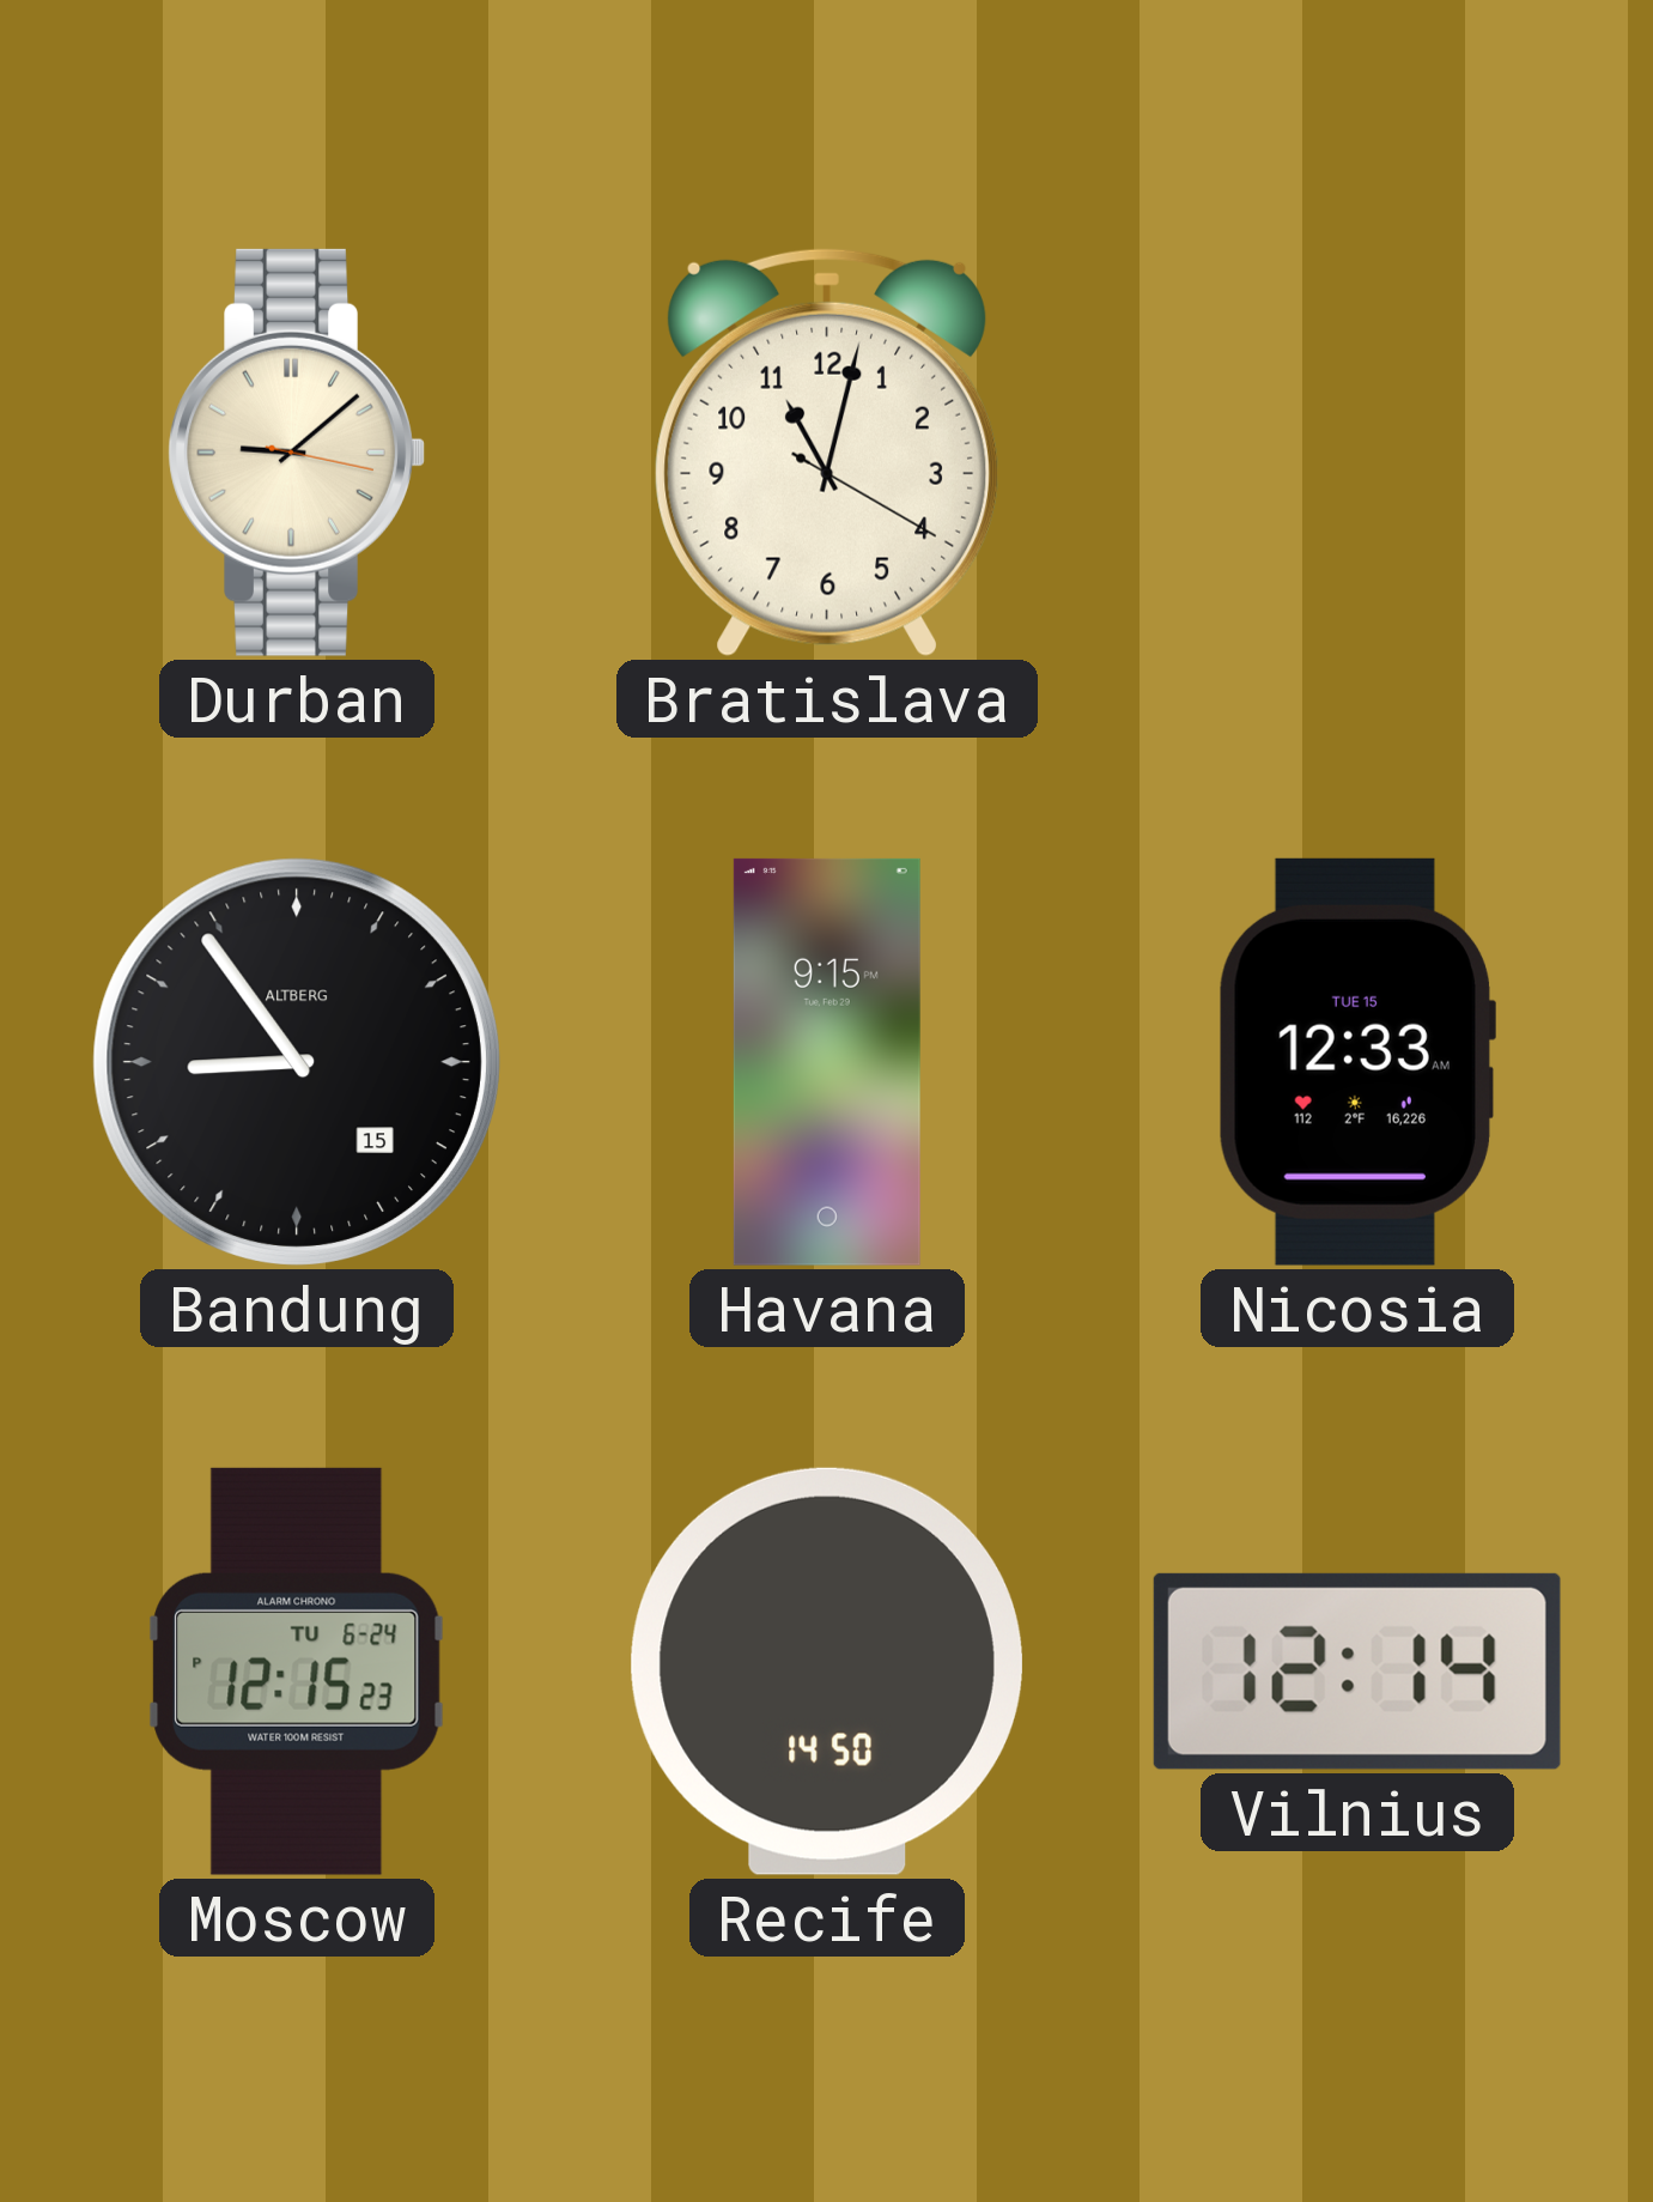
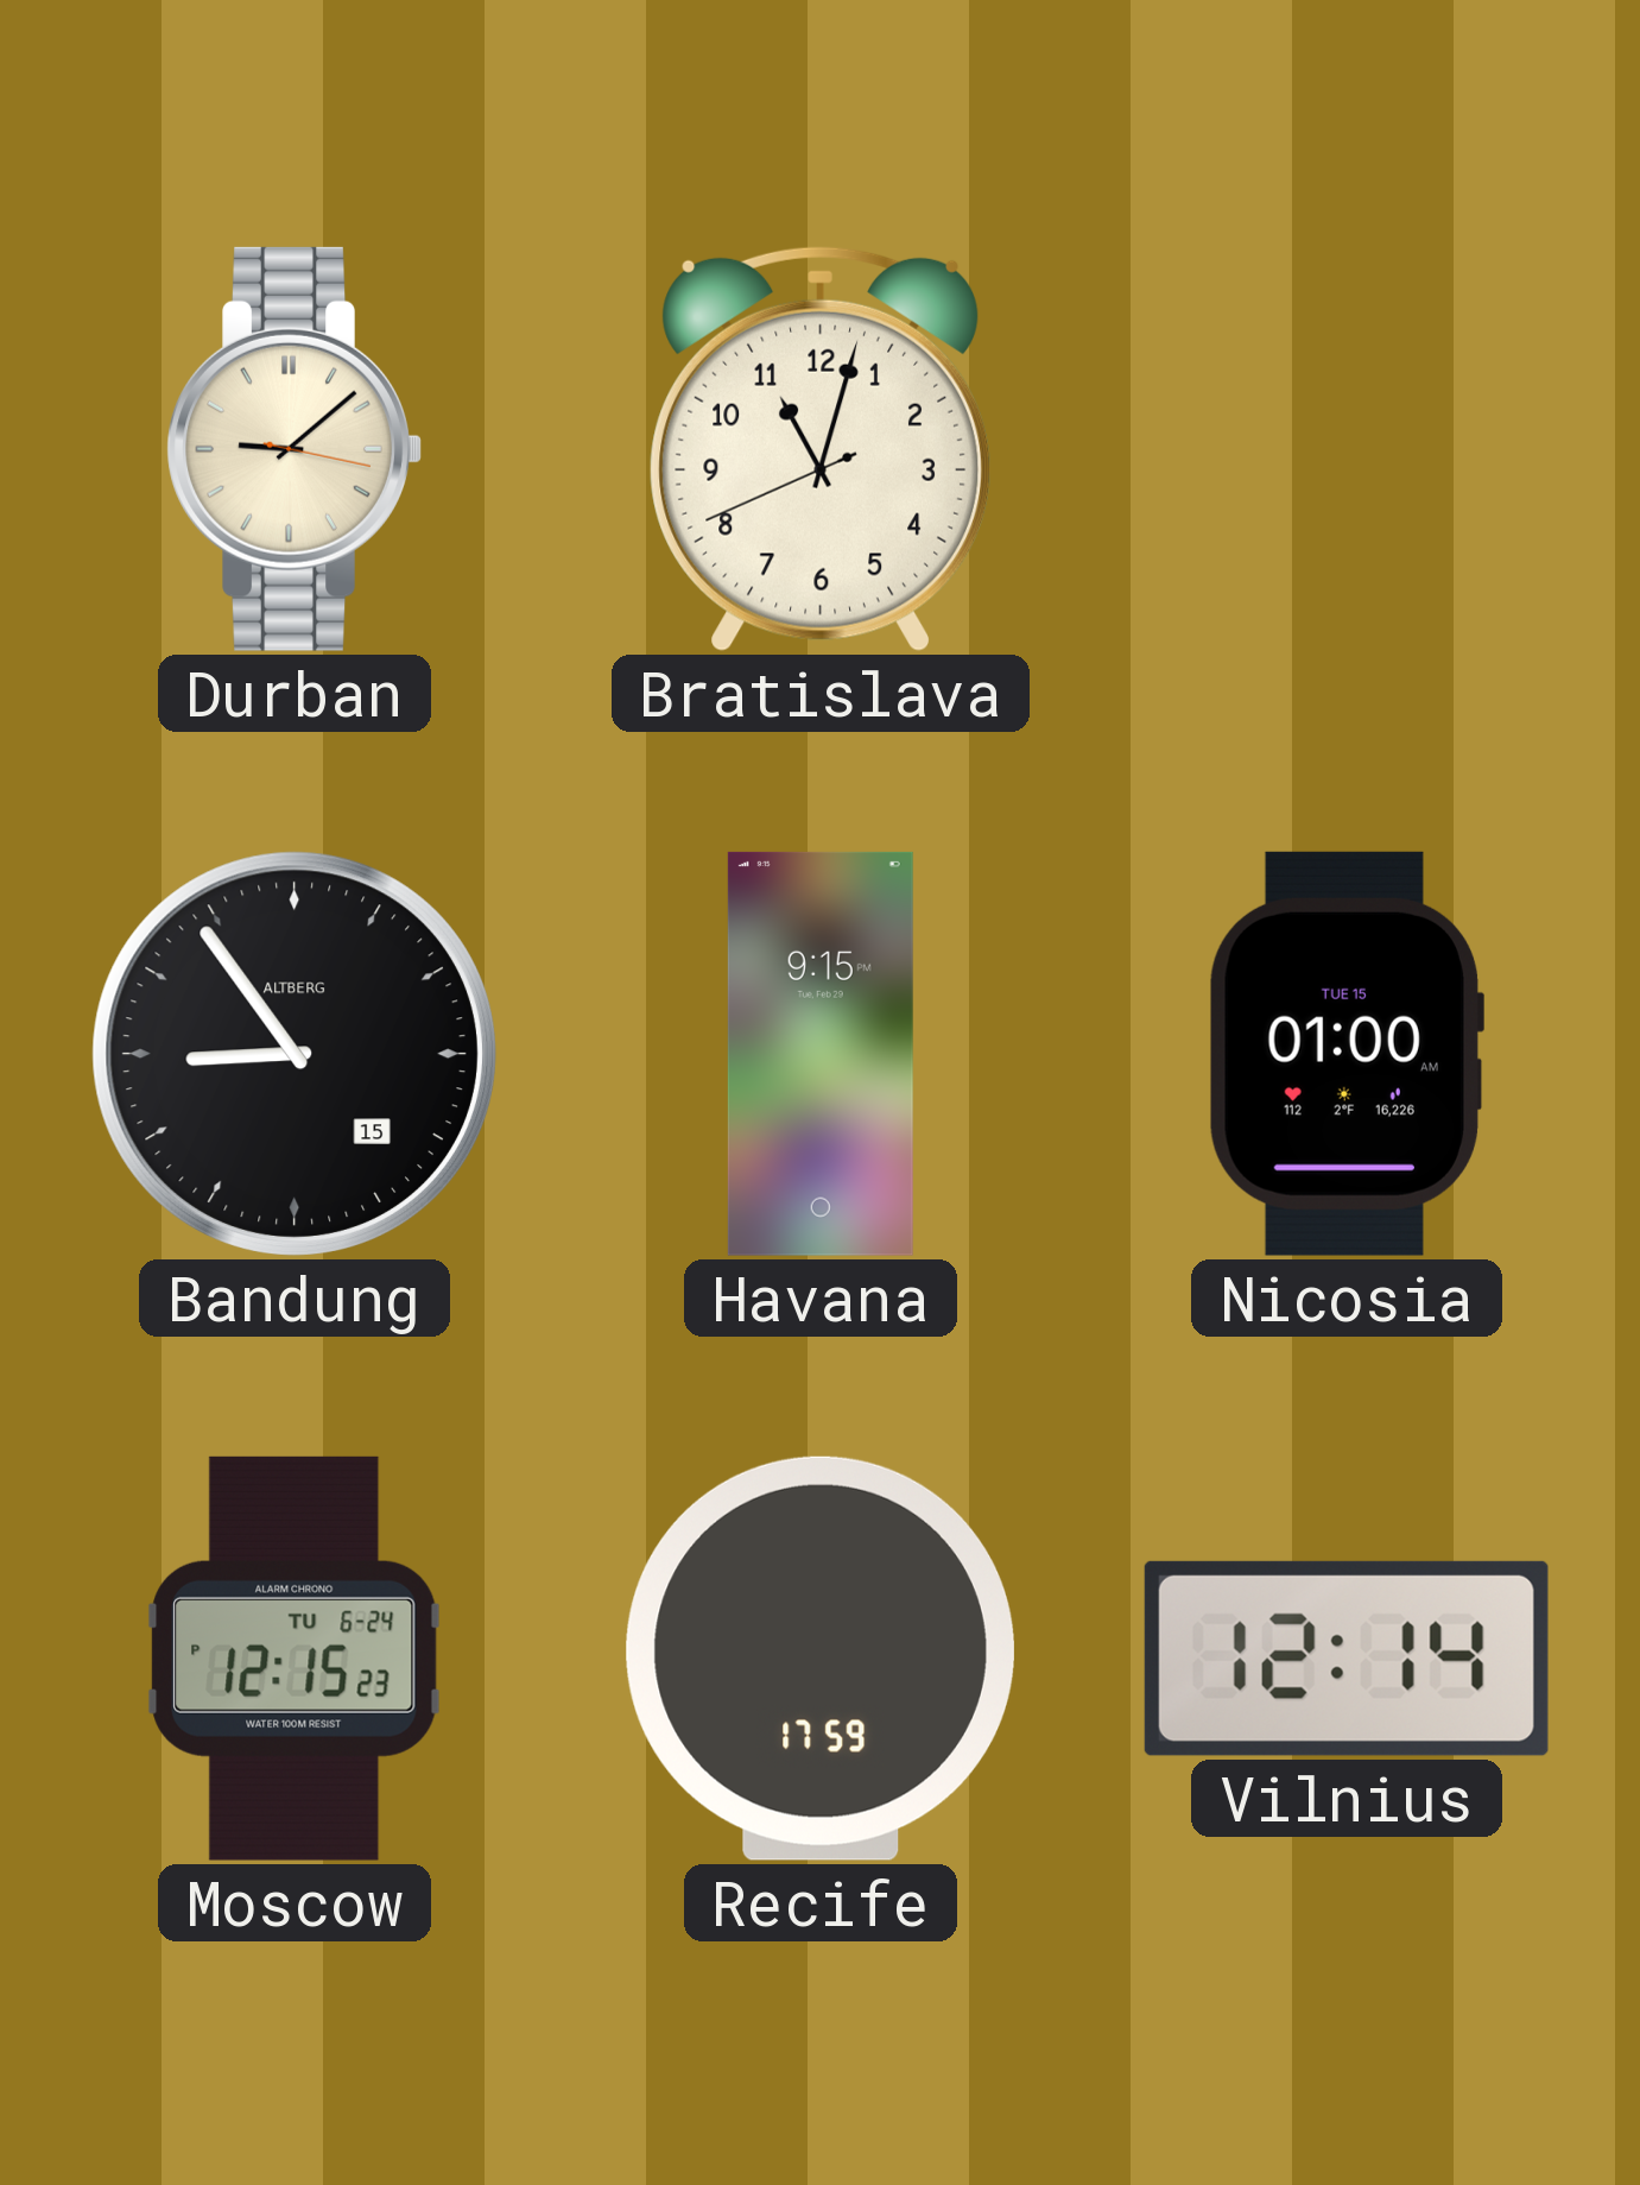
Bratislava: 11:02:20 -> 11:02:41
Nicosia: 12:33 -> 01:00
Recife: 14:50 -> 17:59
